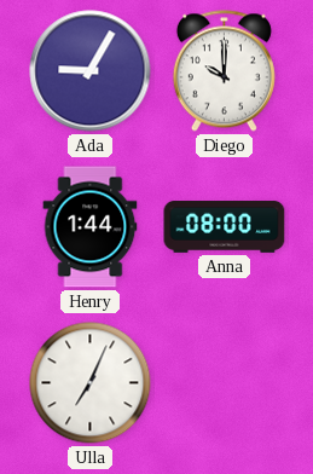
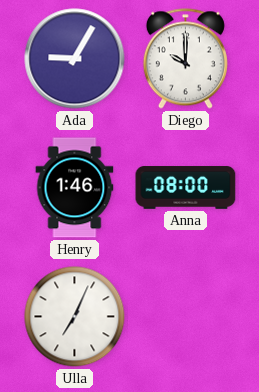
Henry: 1:44 -> 1:46
